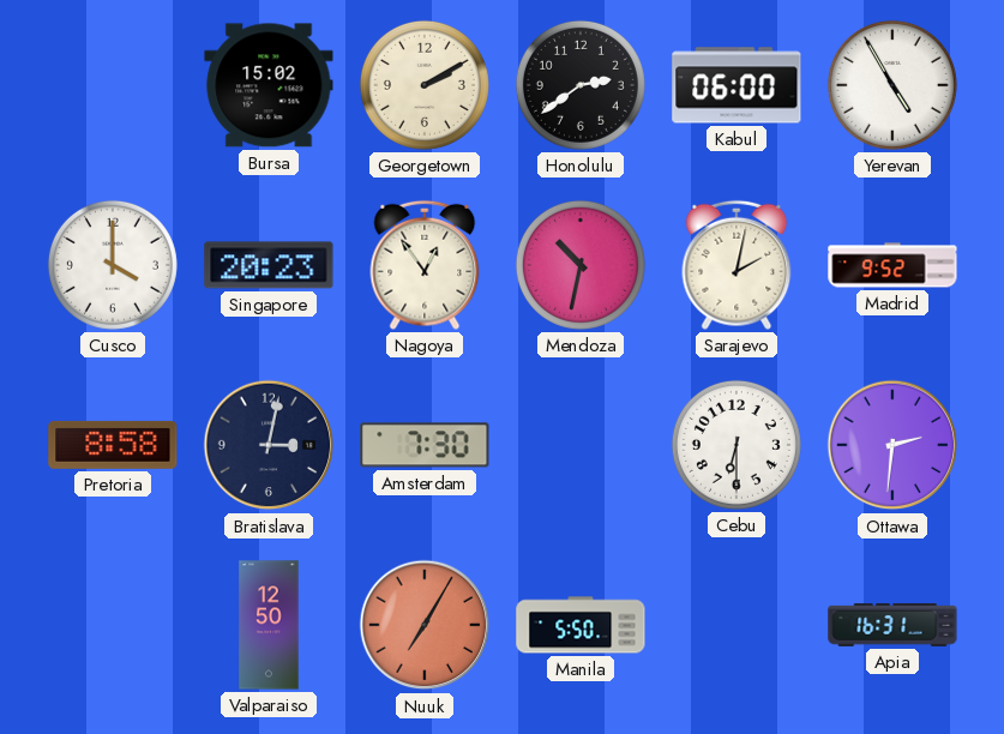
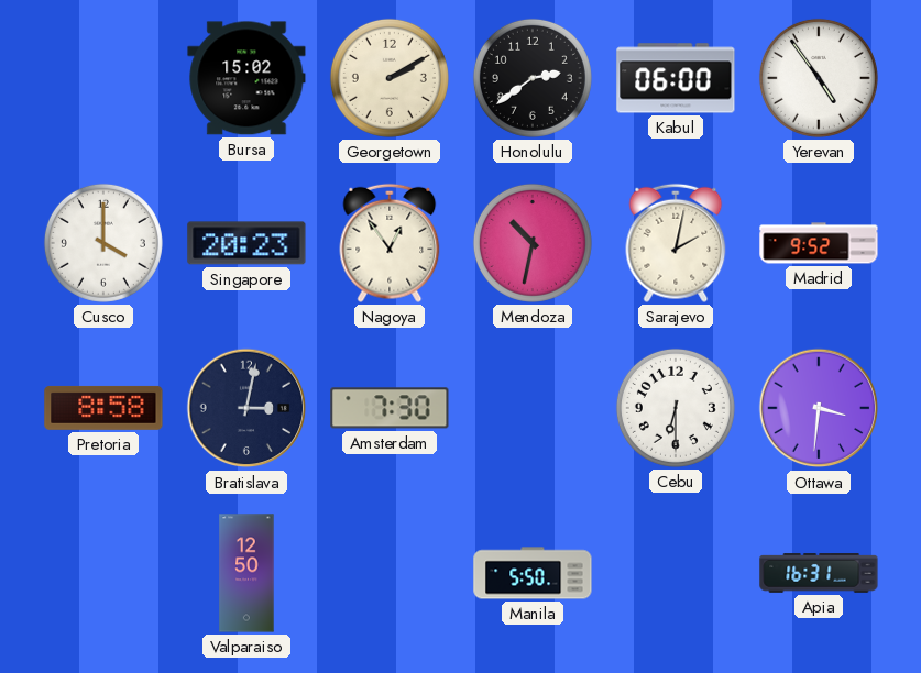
Yerevan: 4:55 -> 4:54
Ottawa: 2:31 -> 3:31
Nuuk: 7:05 -> none
